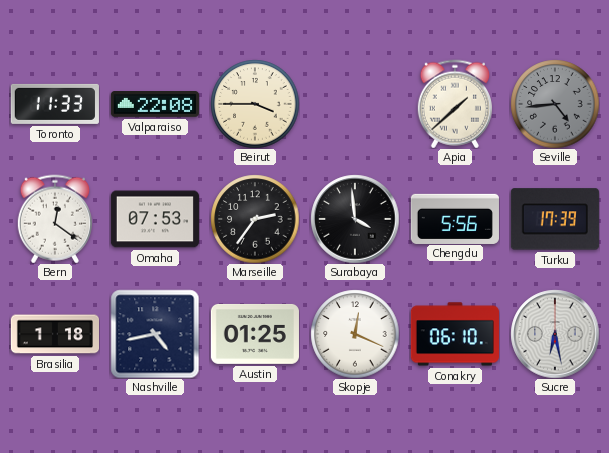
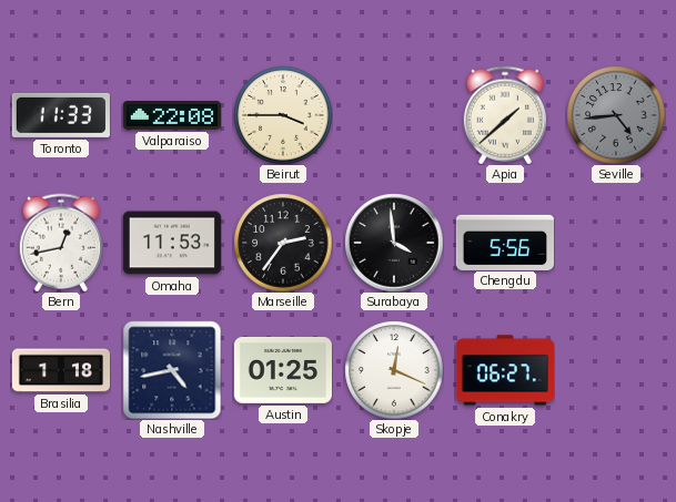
Bern: 12:21 -> 12:43
Omaha: 07:53 -> 11:53
Turku: 17:39 -> none
Conakry: 06:10 -> 06:27
Sucre: 6:28 -> none
